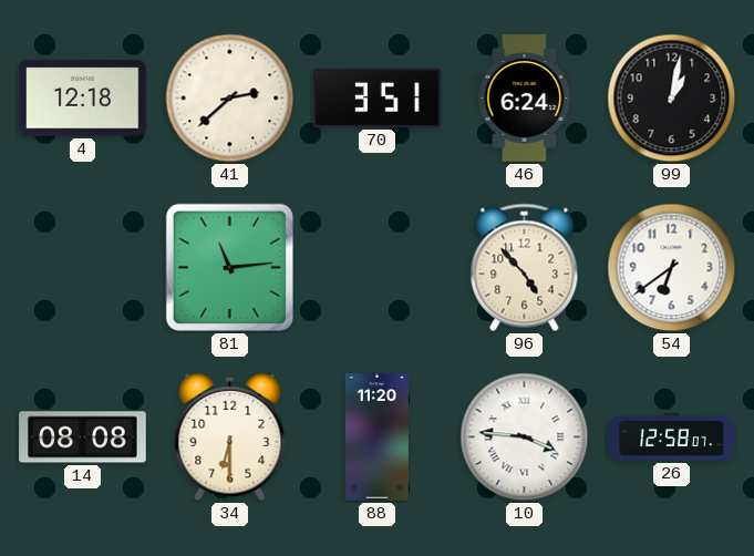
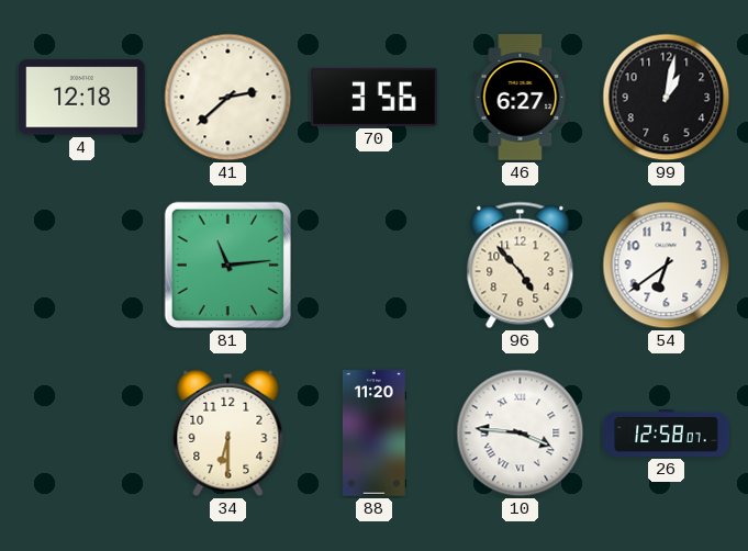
70: 3:51 -> 3:56
46: 6:24 -> 6:27
14: 08:08 -> none
